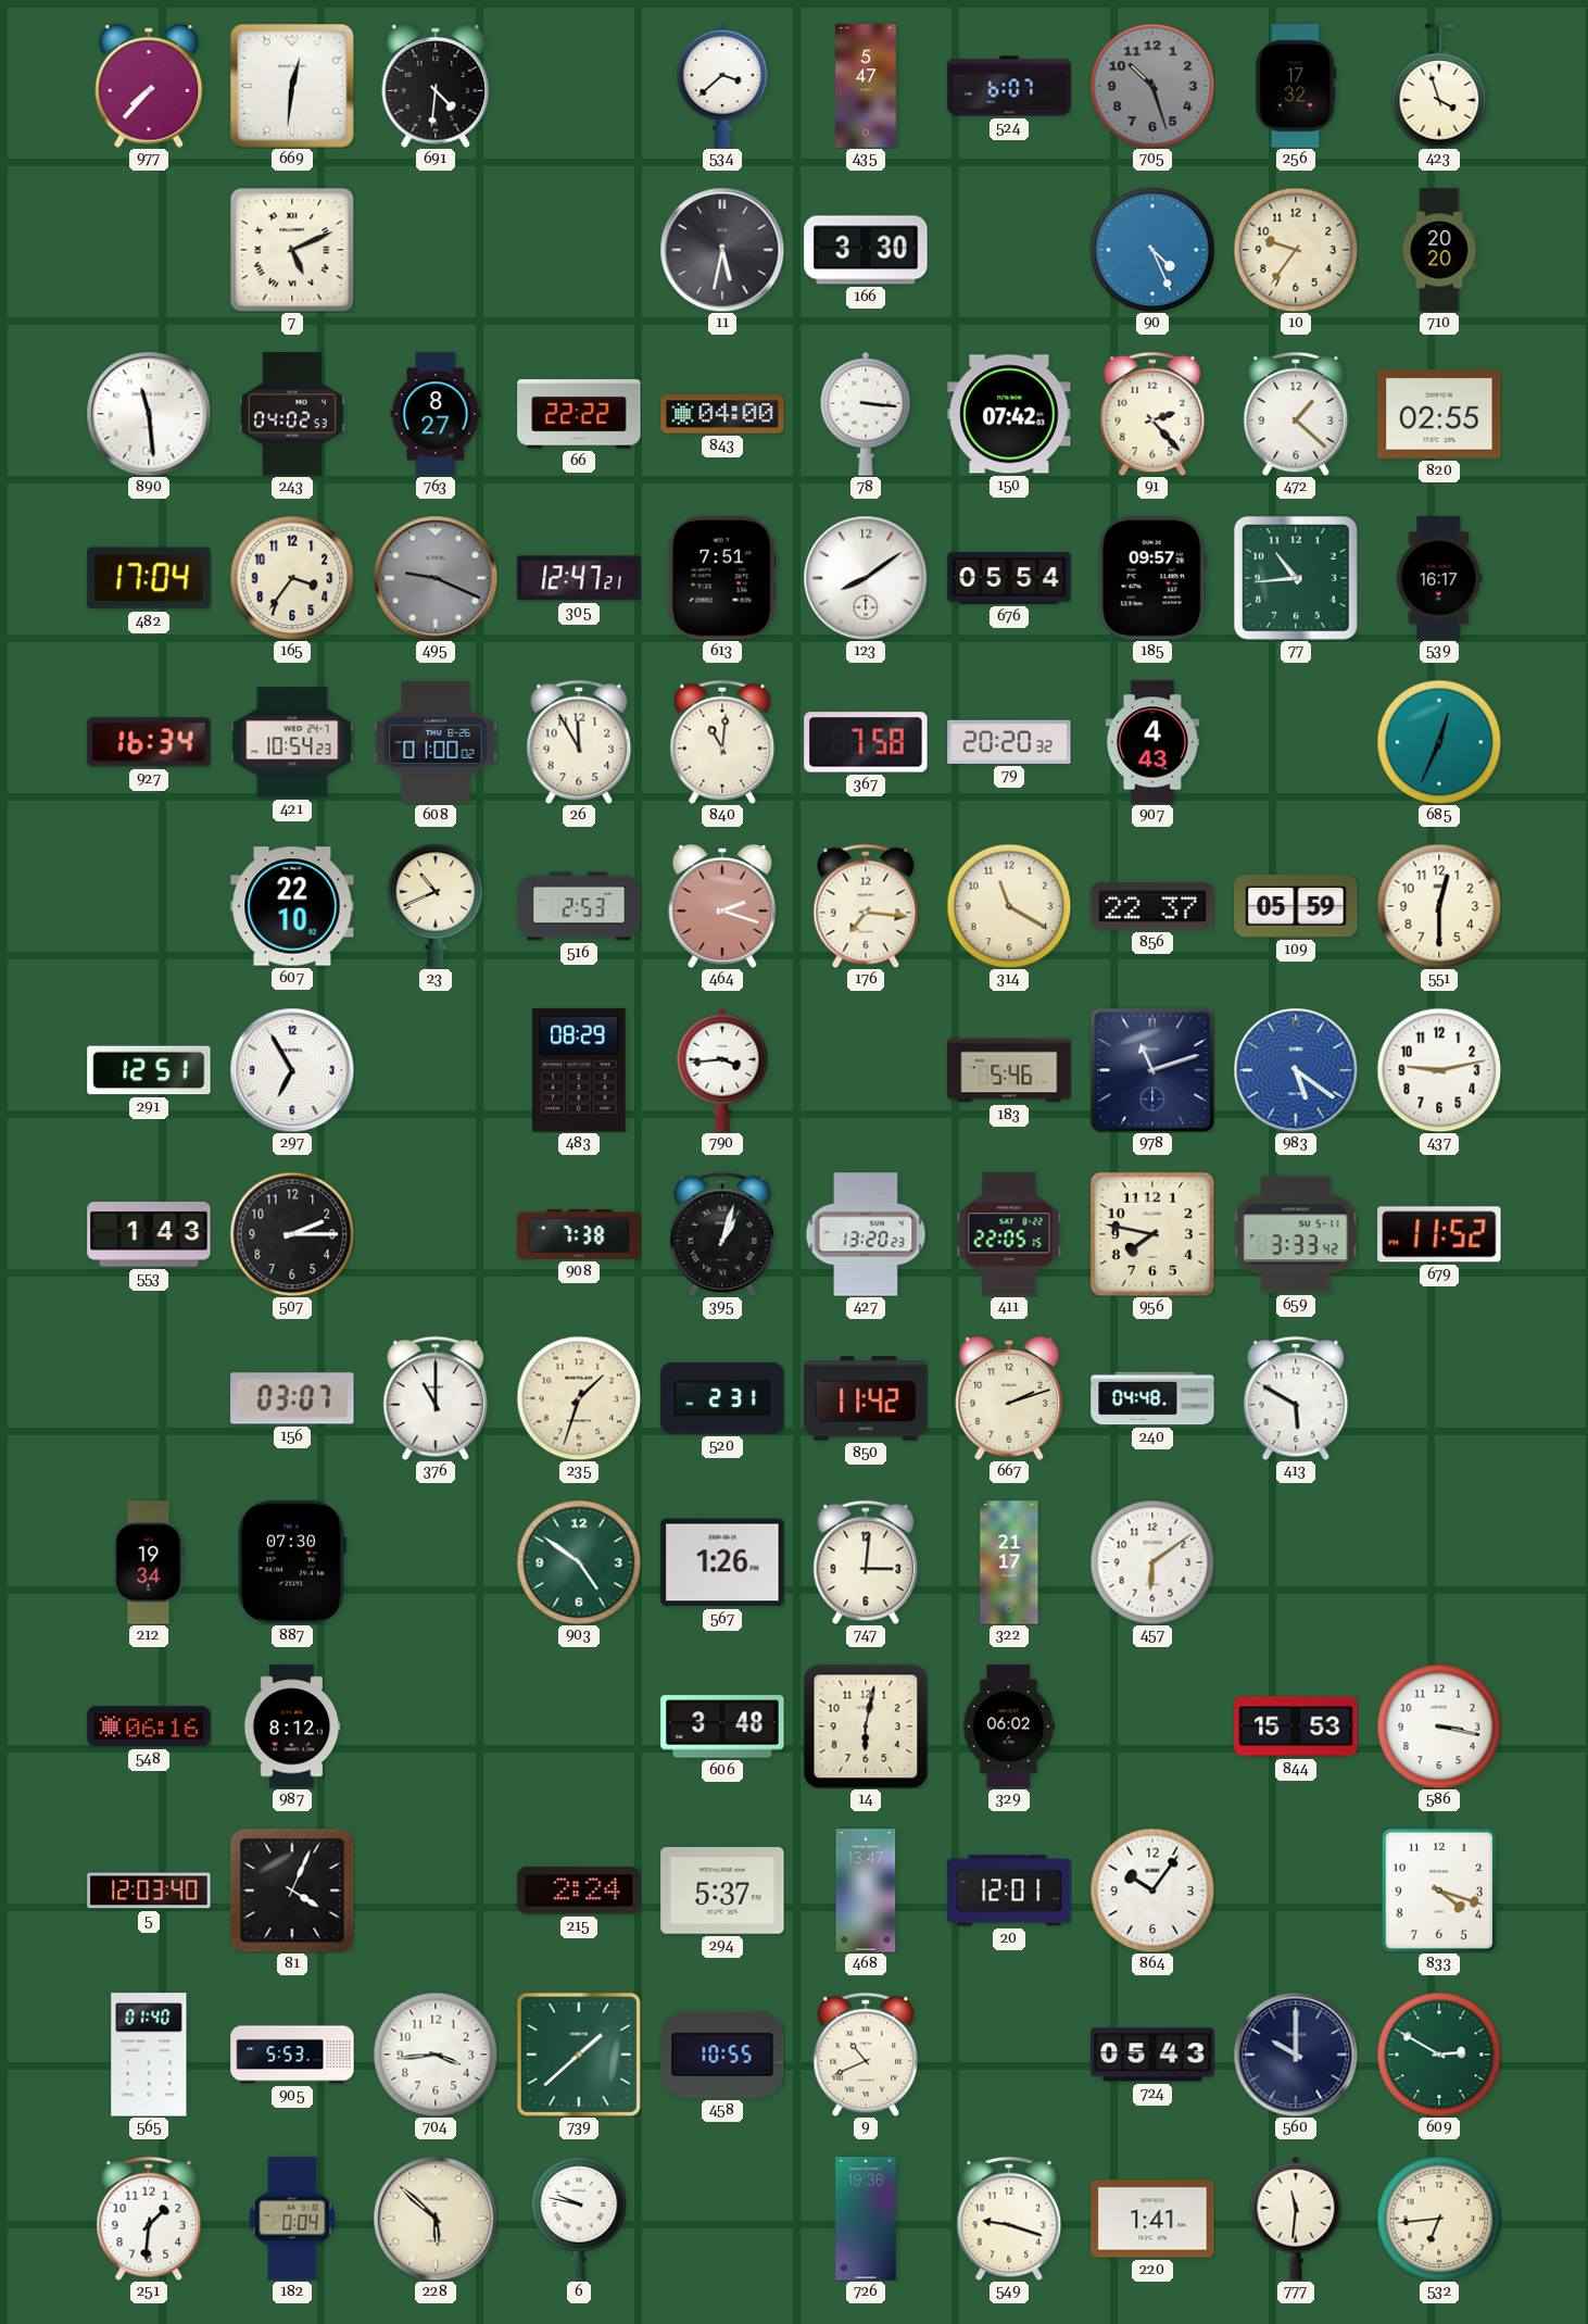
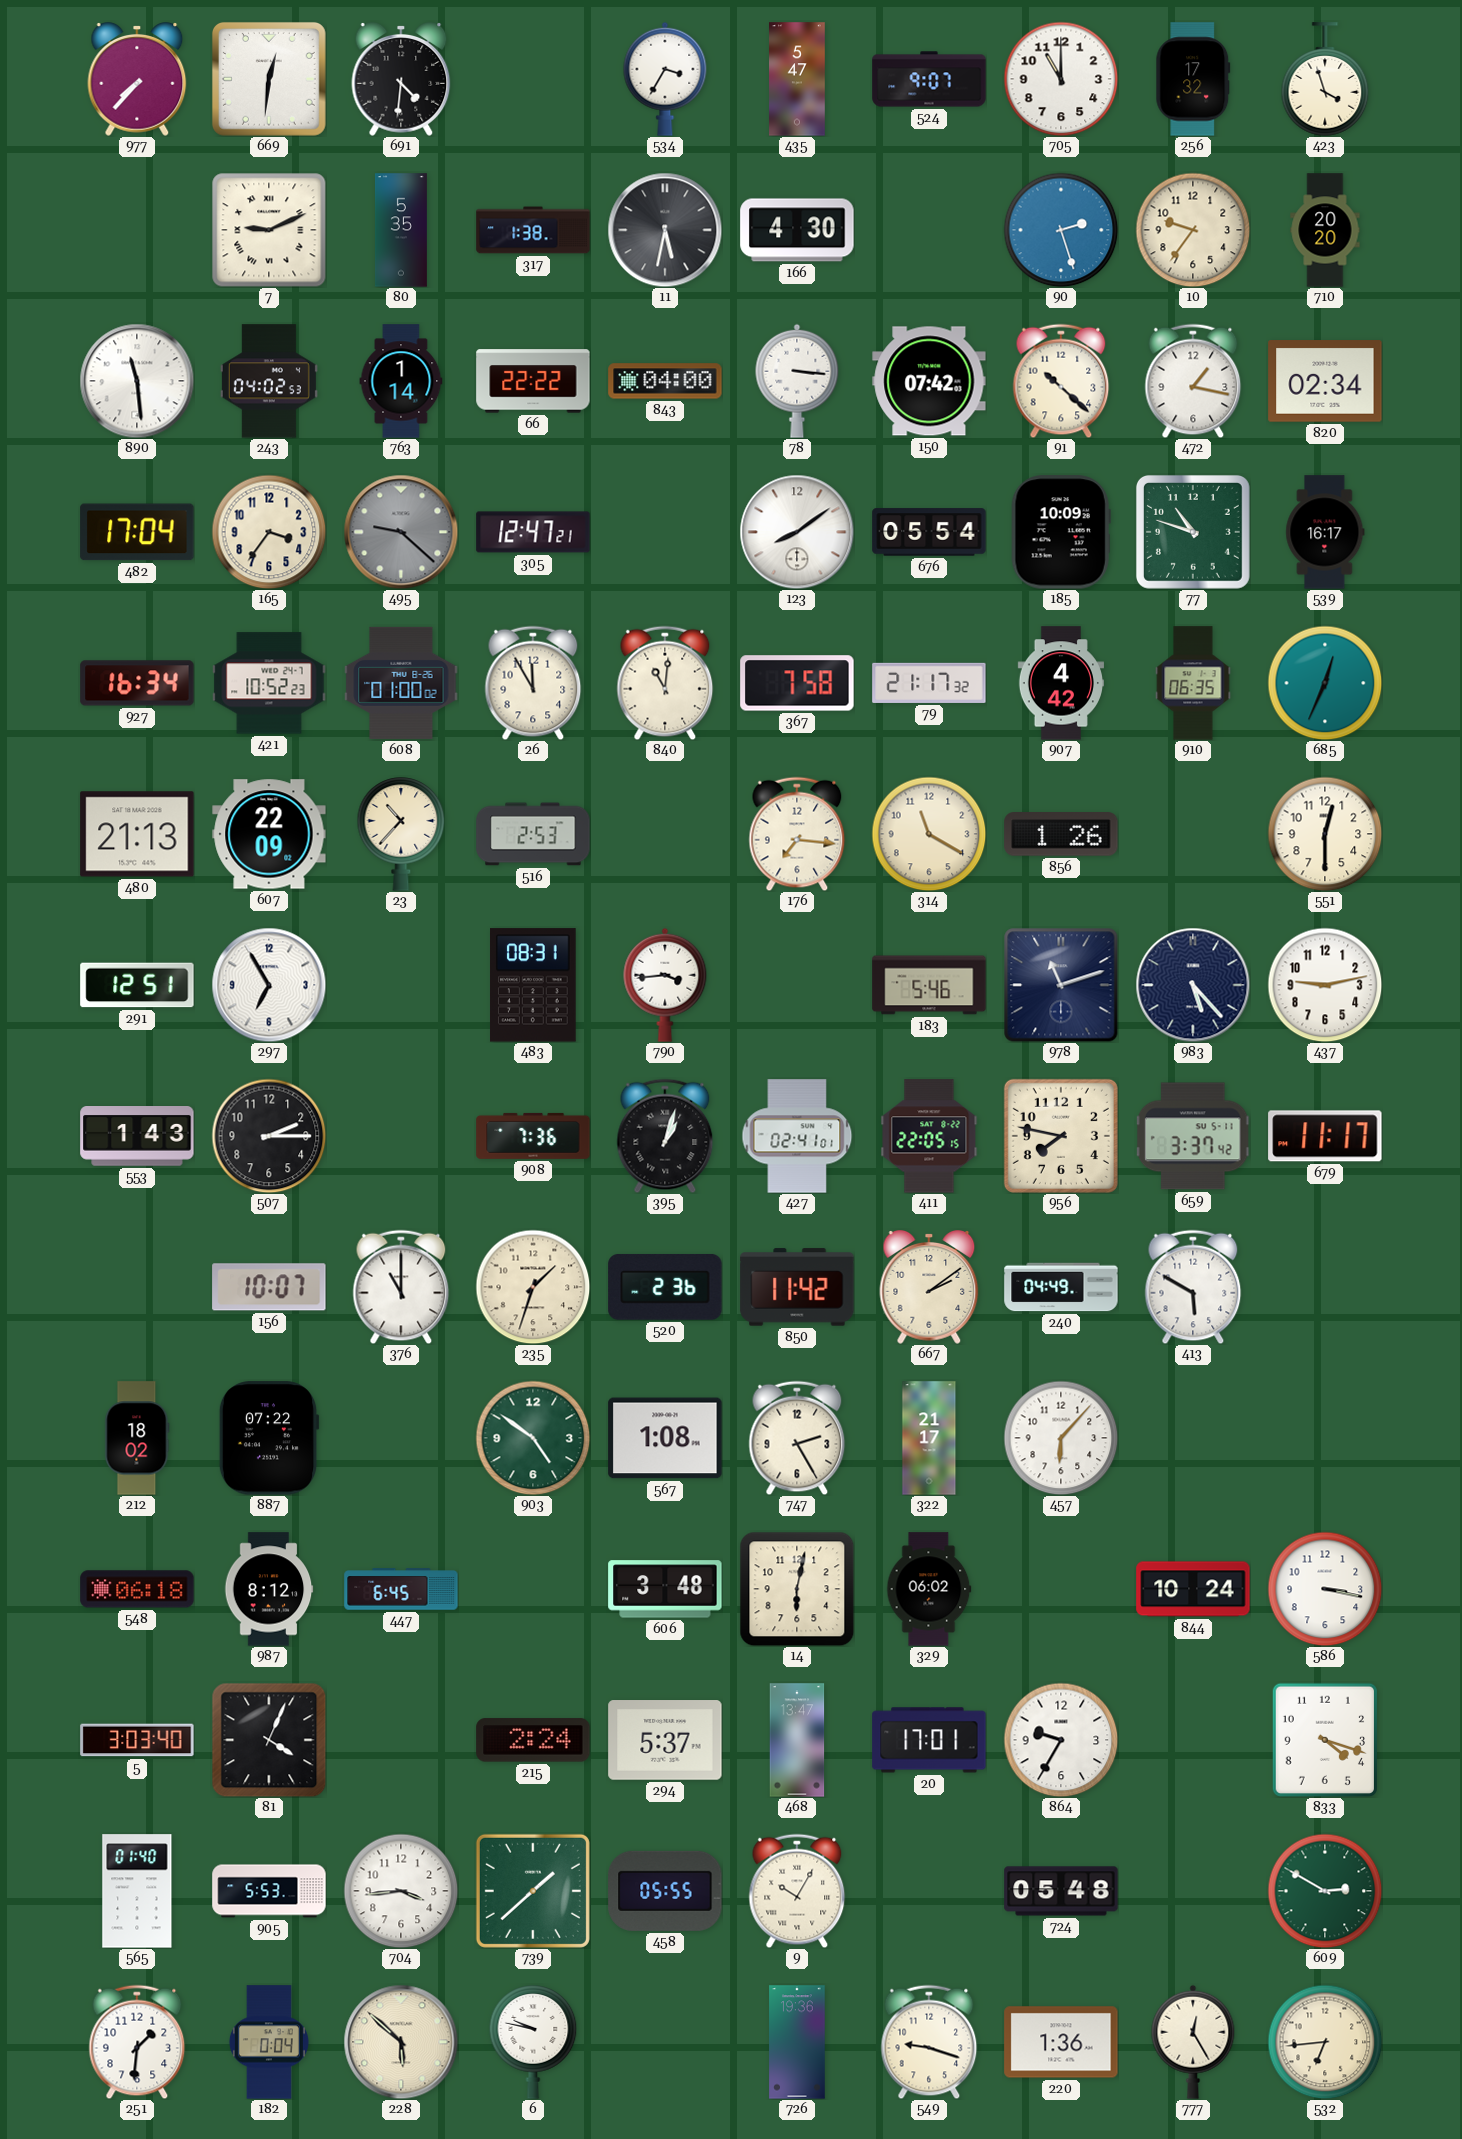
534: 3:38 -> 3:35
524: 6:07 -> 9:07
705: 10:27 -> 11:00
705 dial: grey -> white
7: 5:11 -> 9:11
80: none -> 5:35
317: none -> 1:38
166: 3:30 -> 4:30
90: 4:26 -> 2:27
763: 8:27 -> 1:14
91: 2:23 -> 10:22
472: 1:22 -> 1:17
820: 02:55 -> 02:34
495: 9:19 -> 9:22
613: 7:51 -> none
185: 09:57 -> 10:09
77: 10:44 -> 10:48
421: 10:54 -> 10:52
79: 20:20 -> 21:17
907: 4:43 -> 4:42
910: none -> 06:35
480: none -> 21:13
607: 22:10 -> 22:09
23: 10:41 -> 10:37
464: 2:18 -> none
856: 22:37 -> 1:26
109: 05:59 -> none
483: 08:29 -> 08:31
983: 5:21 -> 5:23
983 dial: blue -> navy
908: 7:38 -> 7:36
427: 13:20 -> 02:41
659: 3:33 -> 3:37
679: 11:52 -> 11:17
156: 03:07 -> 10:07
520: 2:31 -> 2:36
667: 2:12 -> 2:09
240: 04:48 -> 04:49
212: 19:34 -> 18:02
887: 07:30 -> 07:22
567: 1:26 -> 1:08
747: 3:01 -> 2:25
457: 6:09 -> 6:07
548: 06:16 -> 06:18
447: none -> 6:45
844: 15:53 -> 10:24
5: 12:03 -> 3:03
20: 12:01 -> 17:01
864: 10:06 -> 9:35
458: 10:55 -> 05:55
9: 10:41 -> 10:05
724: 05:43 -> 05:48
560: 10:00 -> none
220: 1:41 -> 1:36
777: 11:31 -> 12:25
